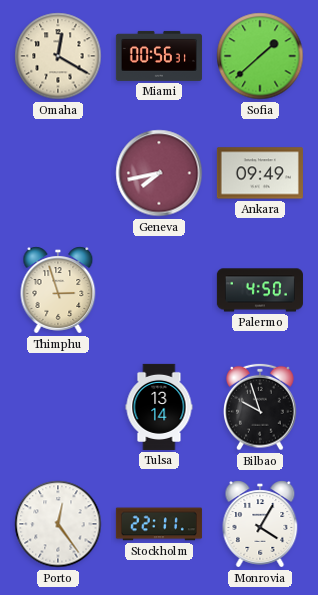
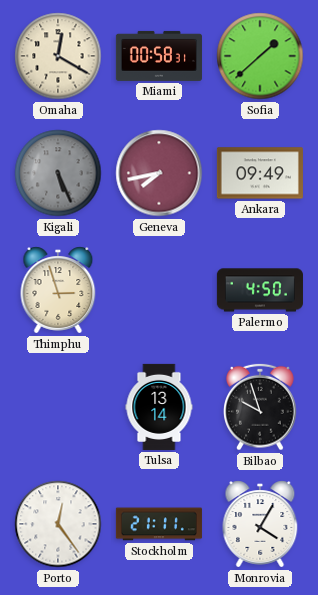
Miami: 00:56 -> 00:58
Kigali: none -> 5:26
Stockholm: 22:11 -> 21:11
